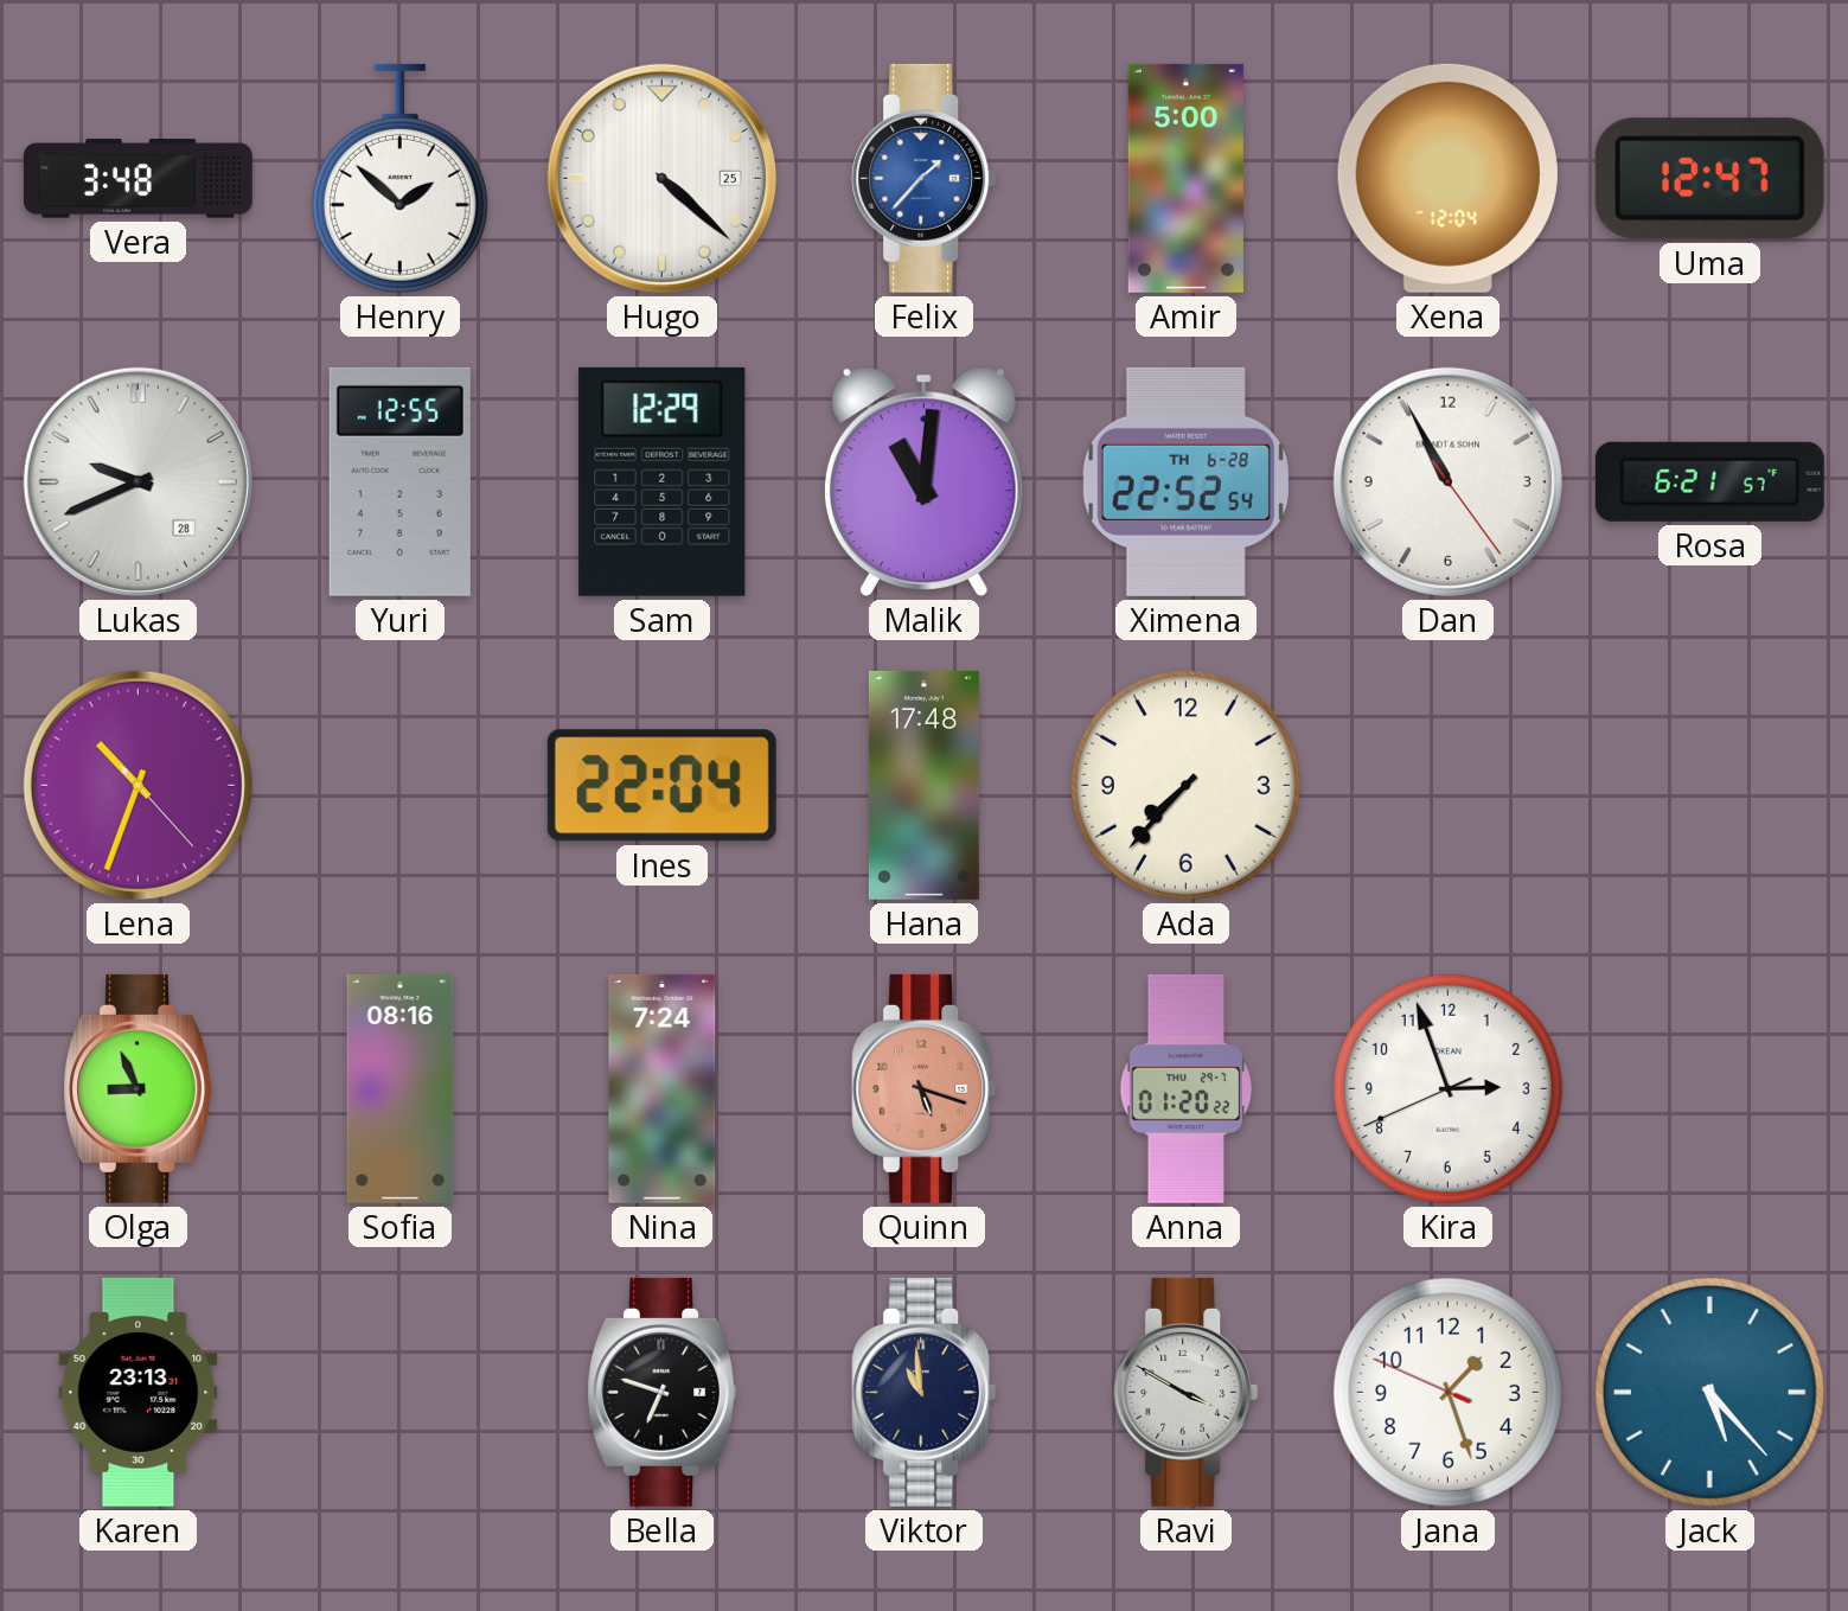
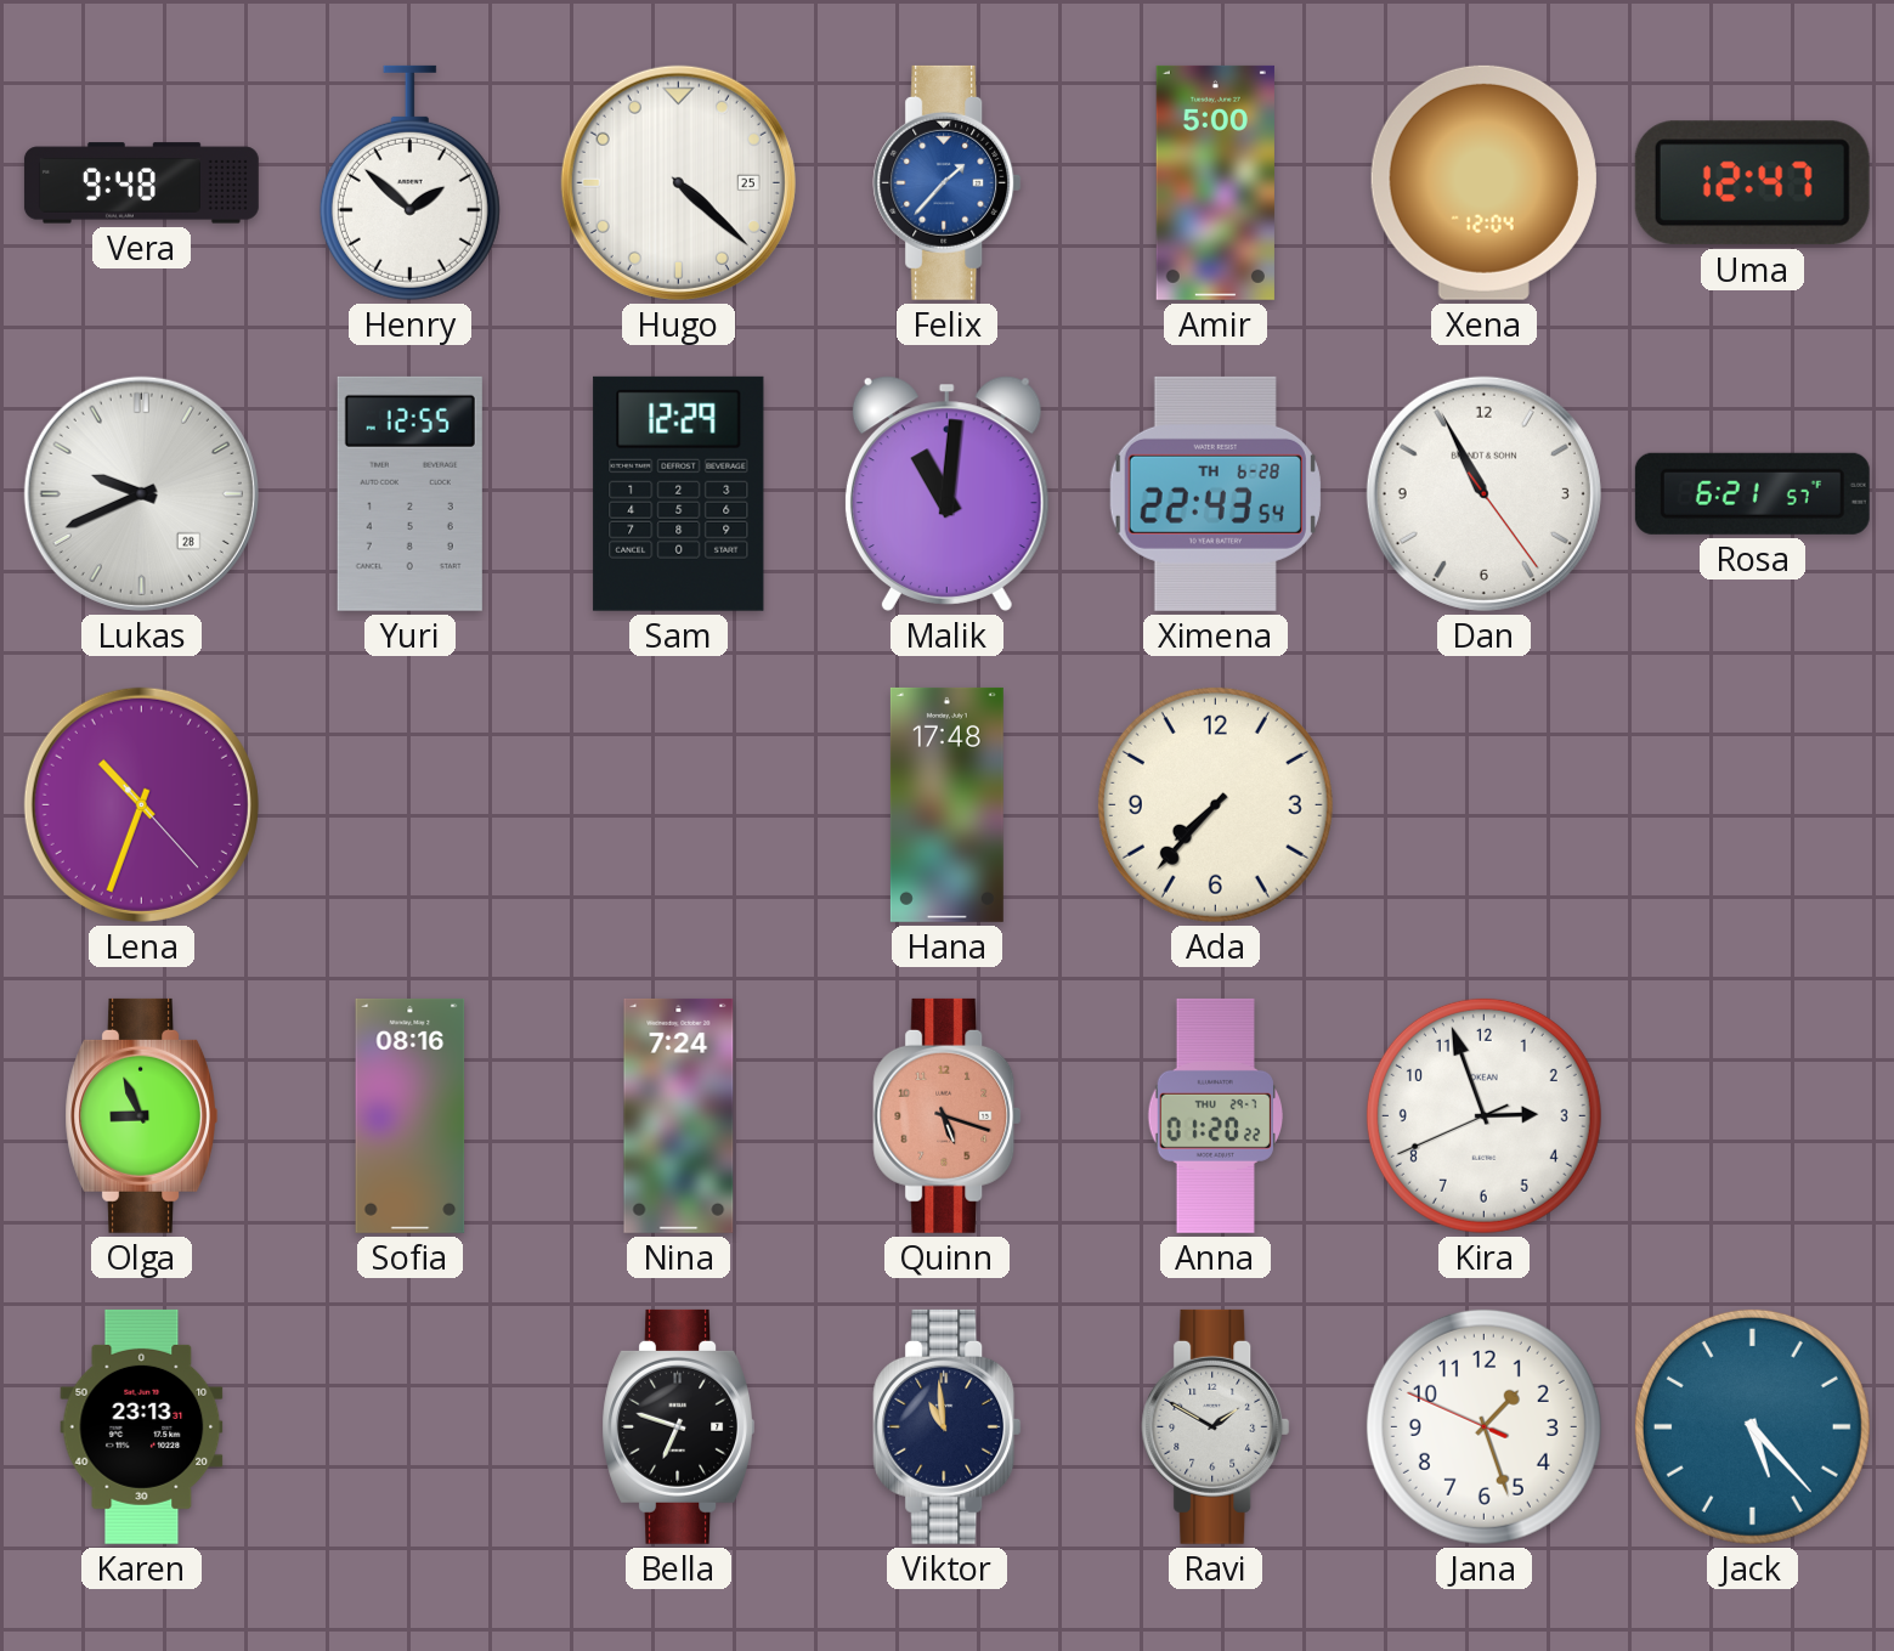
Vera: 3:48 -> 9:48
Ximena: 22:52 -> 22:43
Ines: 22:04 -> none
Ravi: 3:50 -> 1:50
